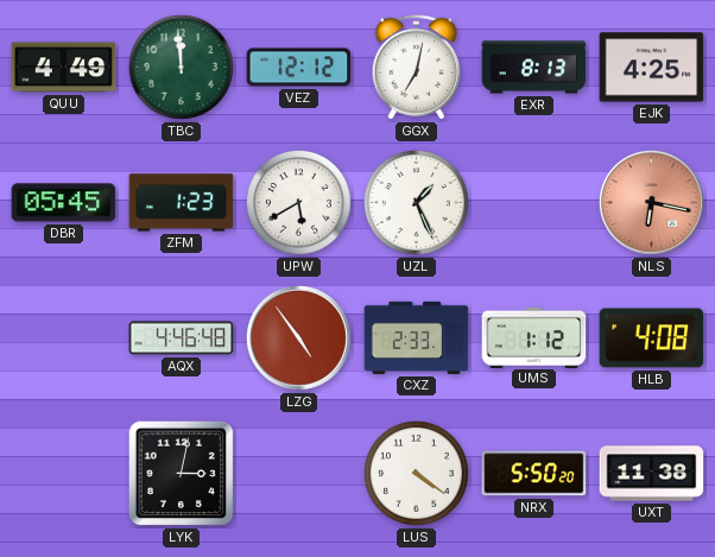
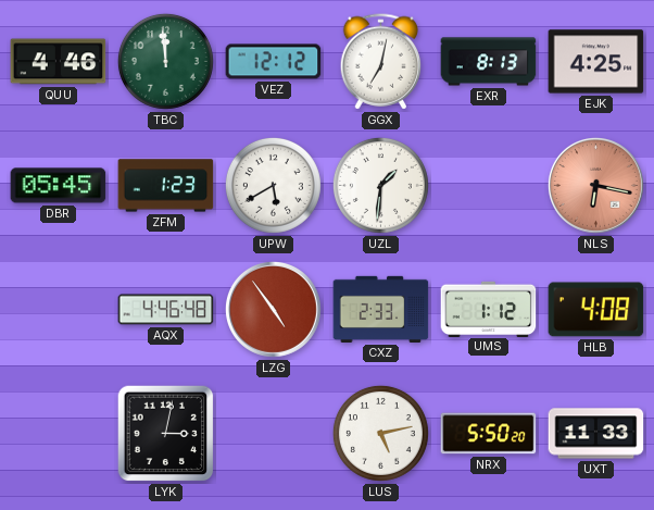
QUU: 4:49 -> 4:46
UZL: 1:26 -> 1:31
LUS: 4:21 -> 5:13
UXT: 11:38 -> 11:33
